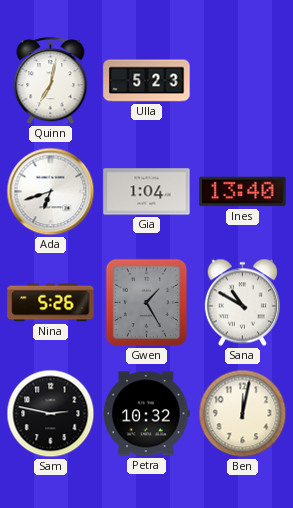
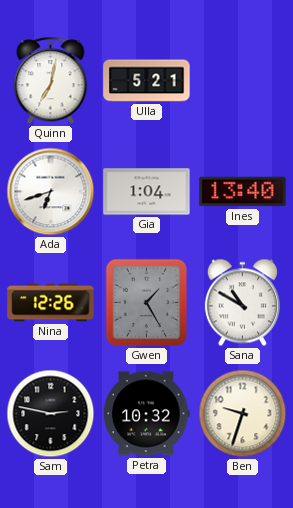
Ulla: 5:23 -> 5:21
Nina: 5:26 -> 12:26
Ben: 12:02 -> 9:33
